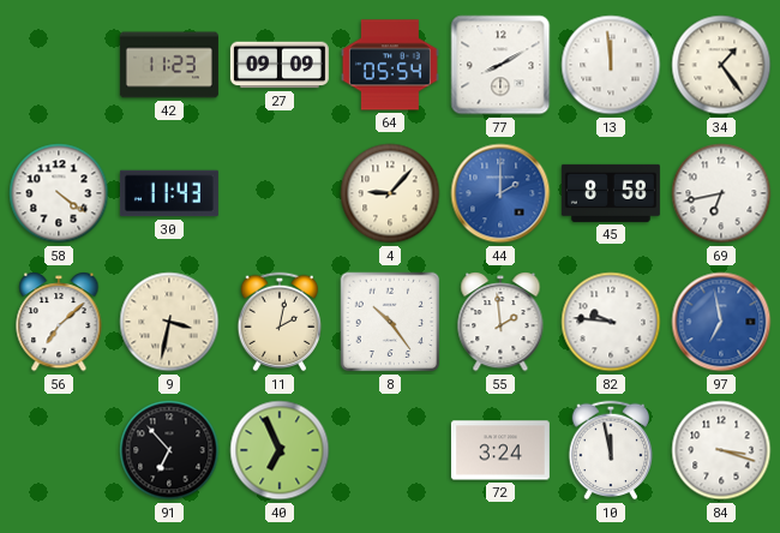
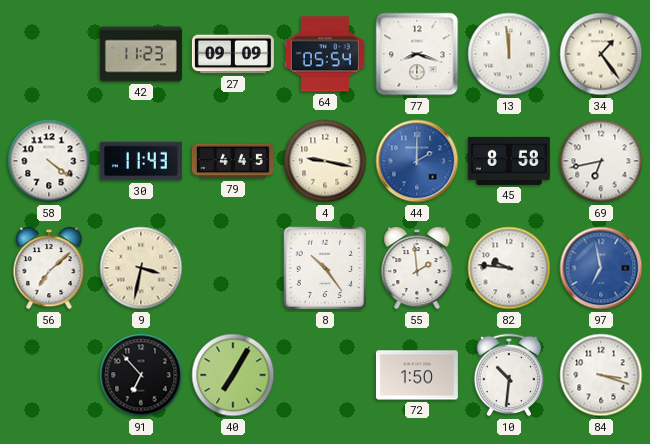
77: 8:10 -> 8:18
79: none -> 4:45
4: 9:07 -> 9:17
11: 2:02 -> none
40: 6:56 -> 7:05
72: 3:24 -> 1:50
10: 11:58 -> 10:31
